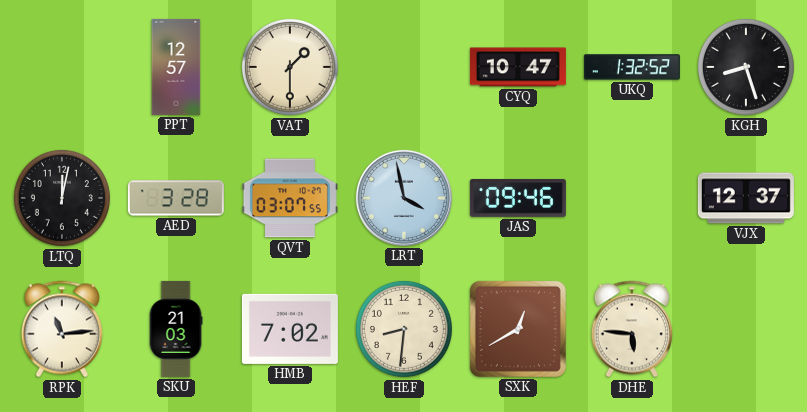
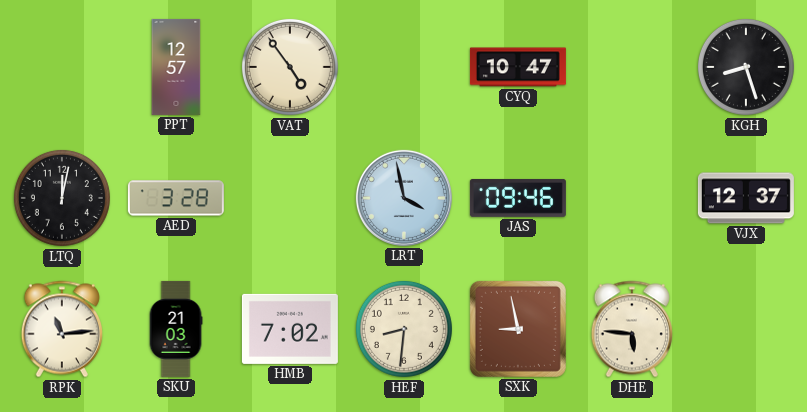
VAT: 1:30 -> 4:54
UKQ: 1:32 -> none
QVT: 03:07 -> none
SXK: 12:40 -> 8:58
